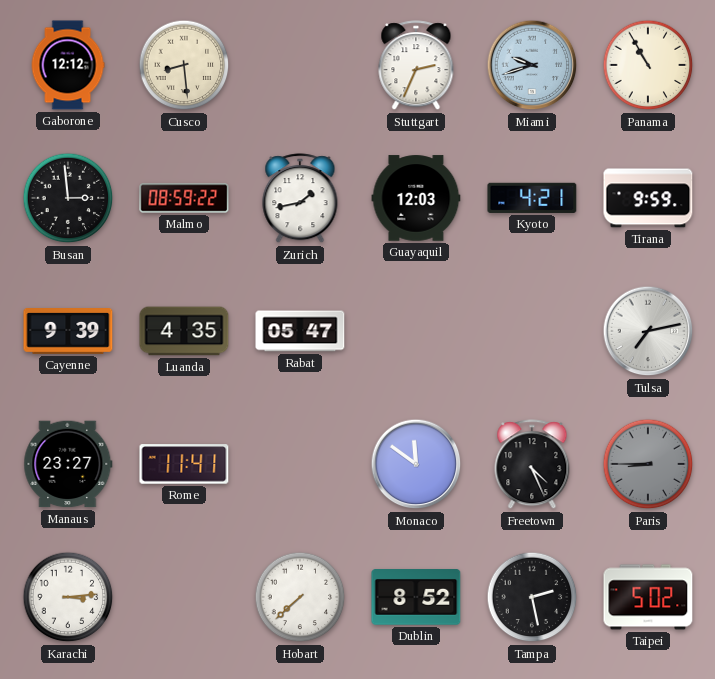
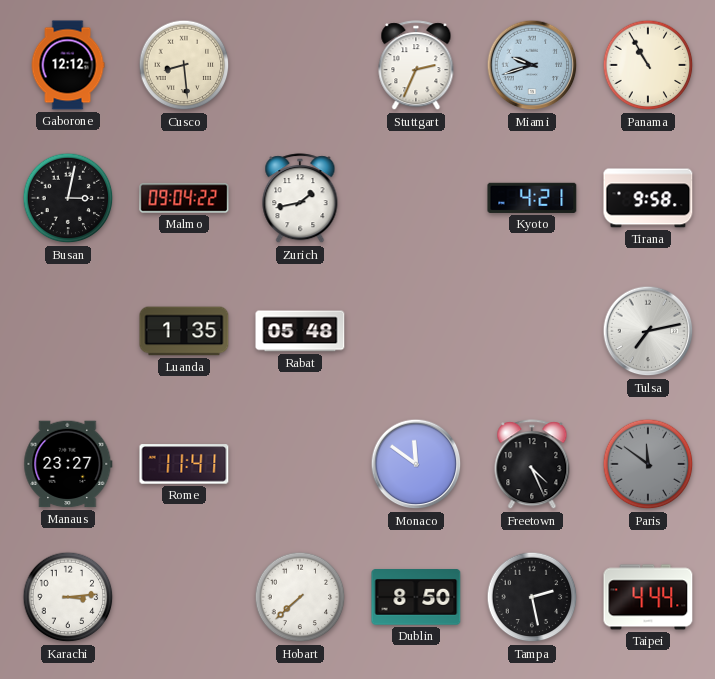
Busan: 2:59 -> 3:02
Malmo: 08:59 -> 09:04
Guayaquil: 12:03 -> none
Tirana: 9:59 -> 9:58
Cayenne: 9:39 -> none
Luanda: 4:35 -> 1:35
Rabat: 05:47 -> 05:48
Paris: 8:45 -> 11:51
Dublin: 8:52 -> 8:50
Taipei: 5:02 -> 4:44
